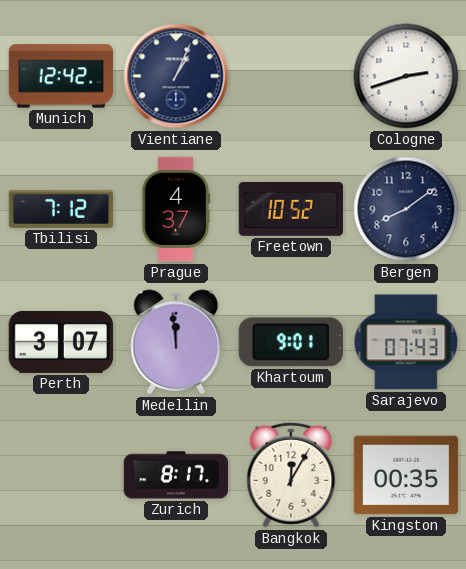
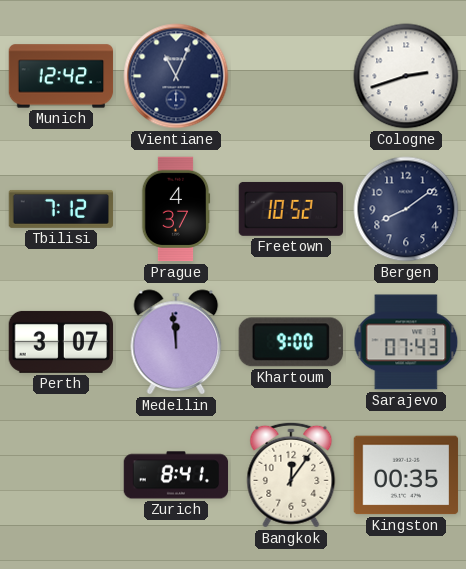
Vientiane: 1:04 -> 11:04
Khartoum: 9:01 -> 9:00
Zurich: 8:17 -> 8:41
Bangkok: 12:05 -> 12:06
